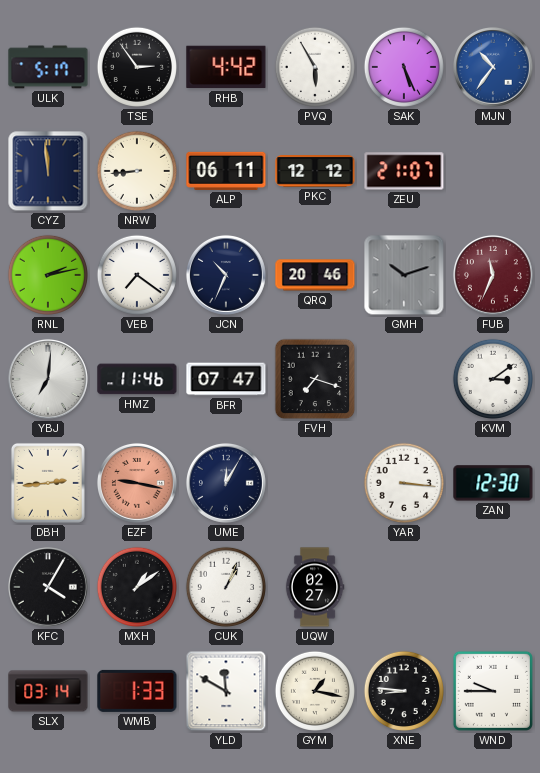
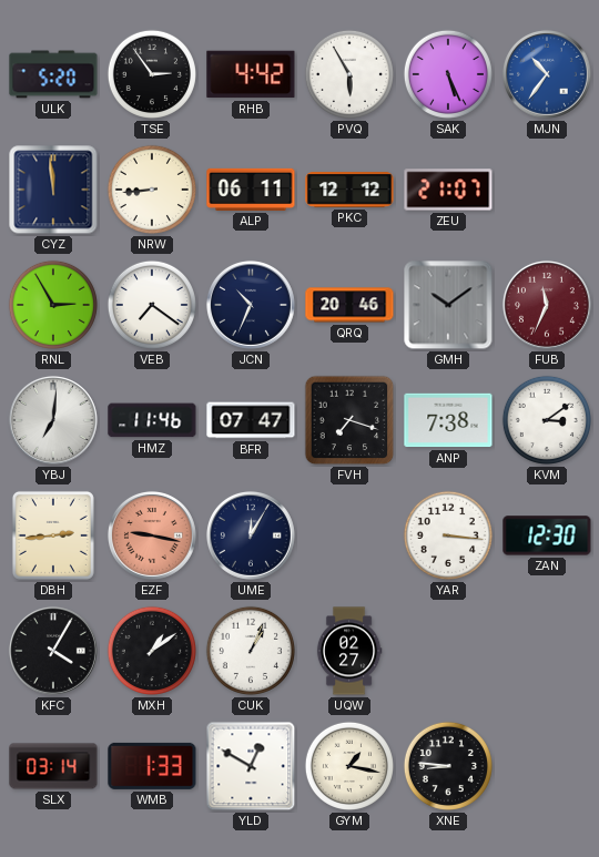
ULK: 5:17 -> 5:20
RNL: 2:13 -> 2:55
GMH: 10:12 -> 10:09
ANP: none -> 7:38
YLD: 11:50 -> 12:50
WND: 9:45 -> none
